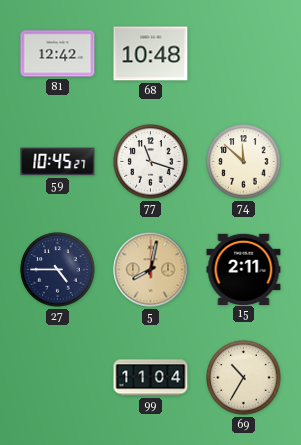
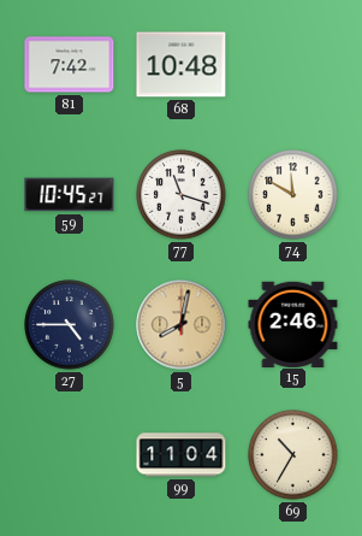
81: 12:42 -> 7:42
74: 11:52 -> 11:50
15: 2:11 -> 2:46
